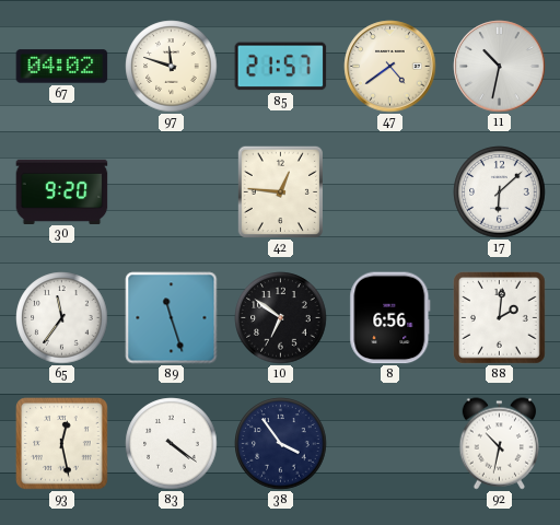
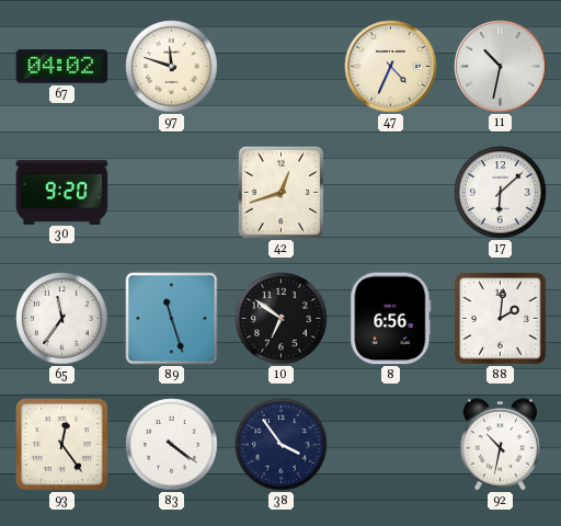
85: 21:57 -> none
47: 4:39 -> 4:34
42: 12:46 -> 12:42
93: 12:28 -> 12:24
